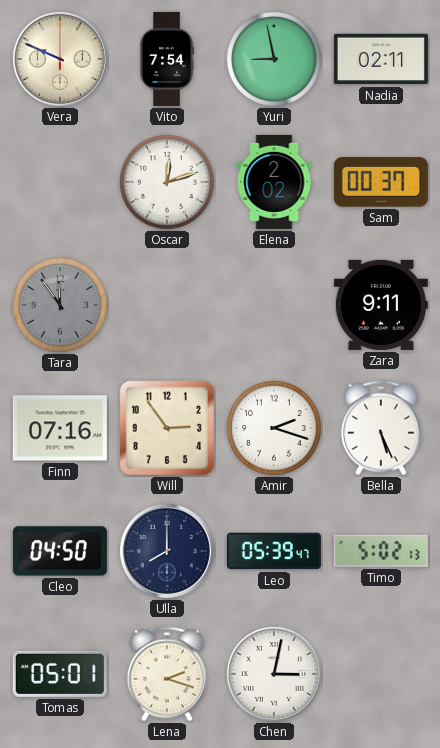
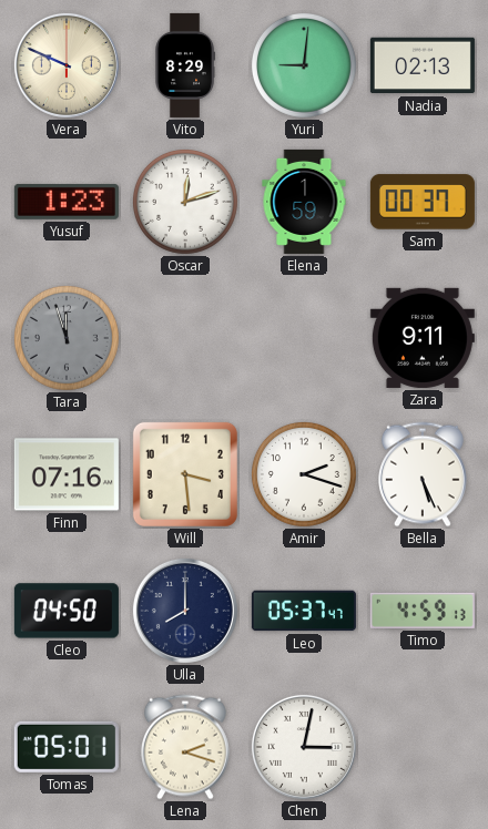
Vito: 7:54 -> 8:29
Yuri: 8:58 -> 9:01
Nadia: 02:11 -> 02:13
Yusuf: none -> 1:23
Elena: 2:02 -> 1:59
Tara: 11:54 -> 11:57
Will: 2:54 -> 3:29
Leo: 05:39 -> 05:37
Timo: 5:02 -> 4:59
